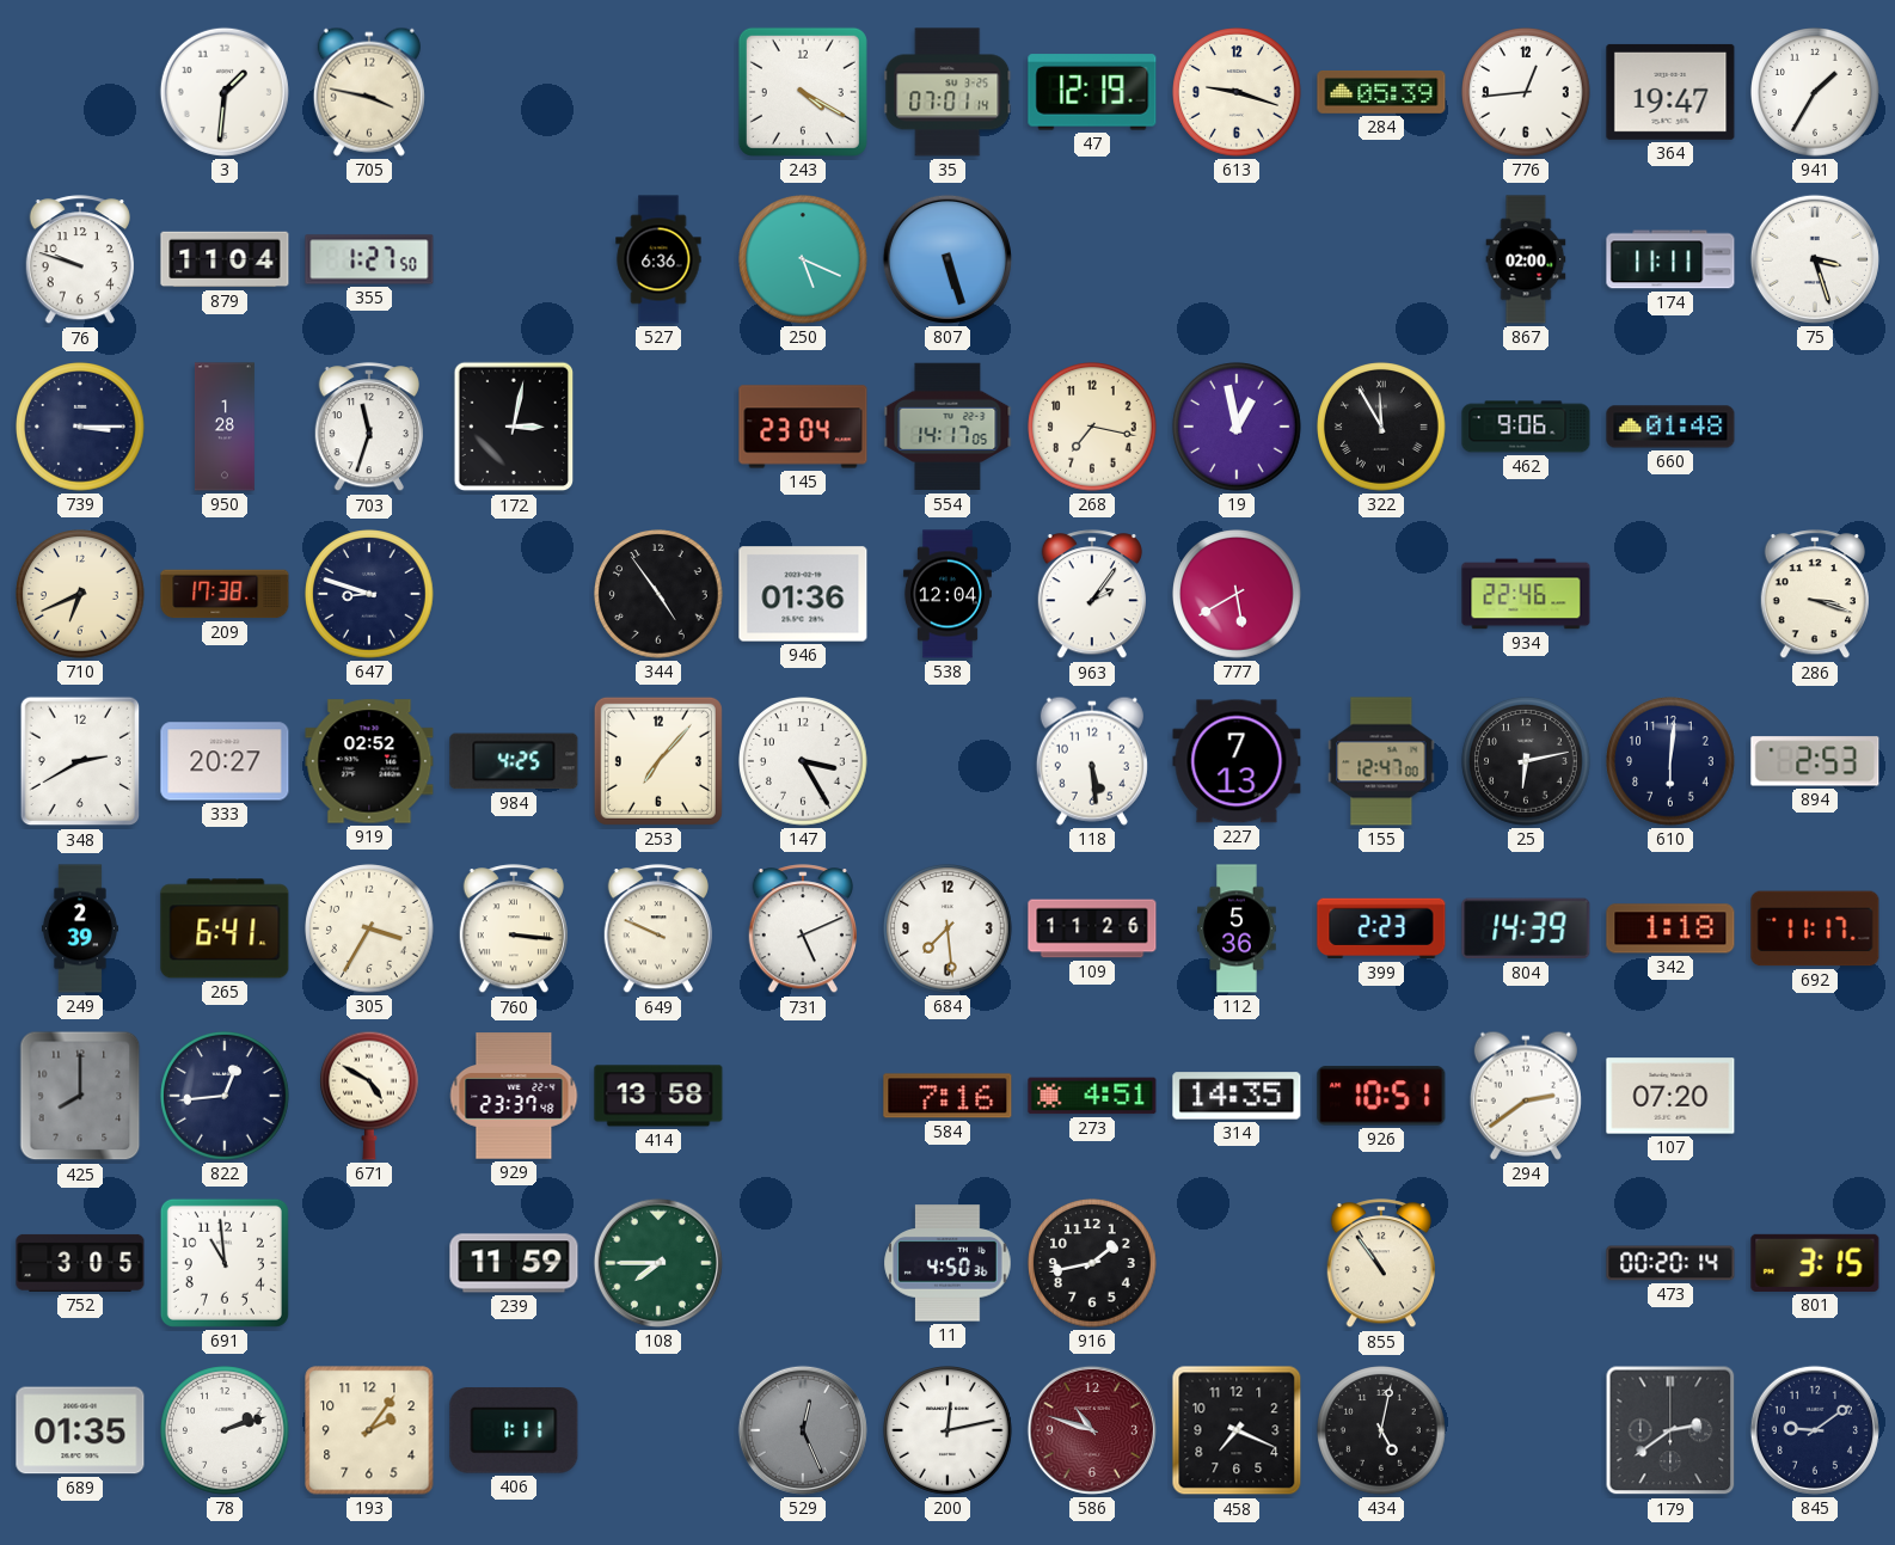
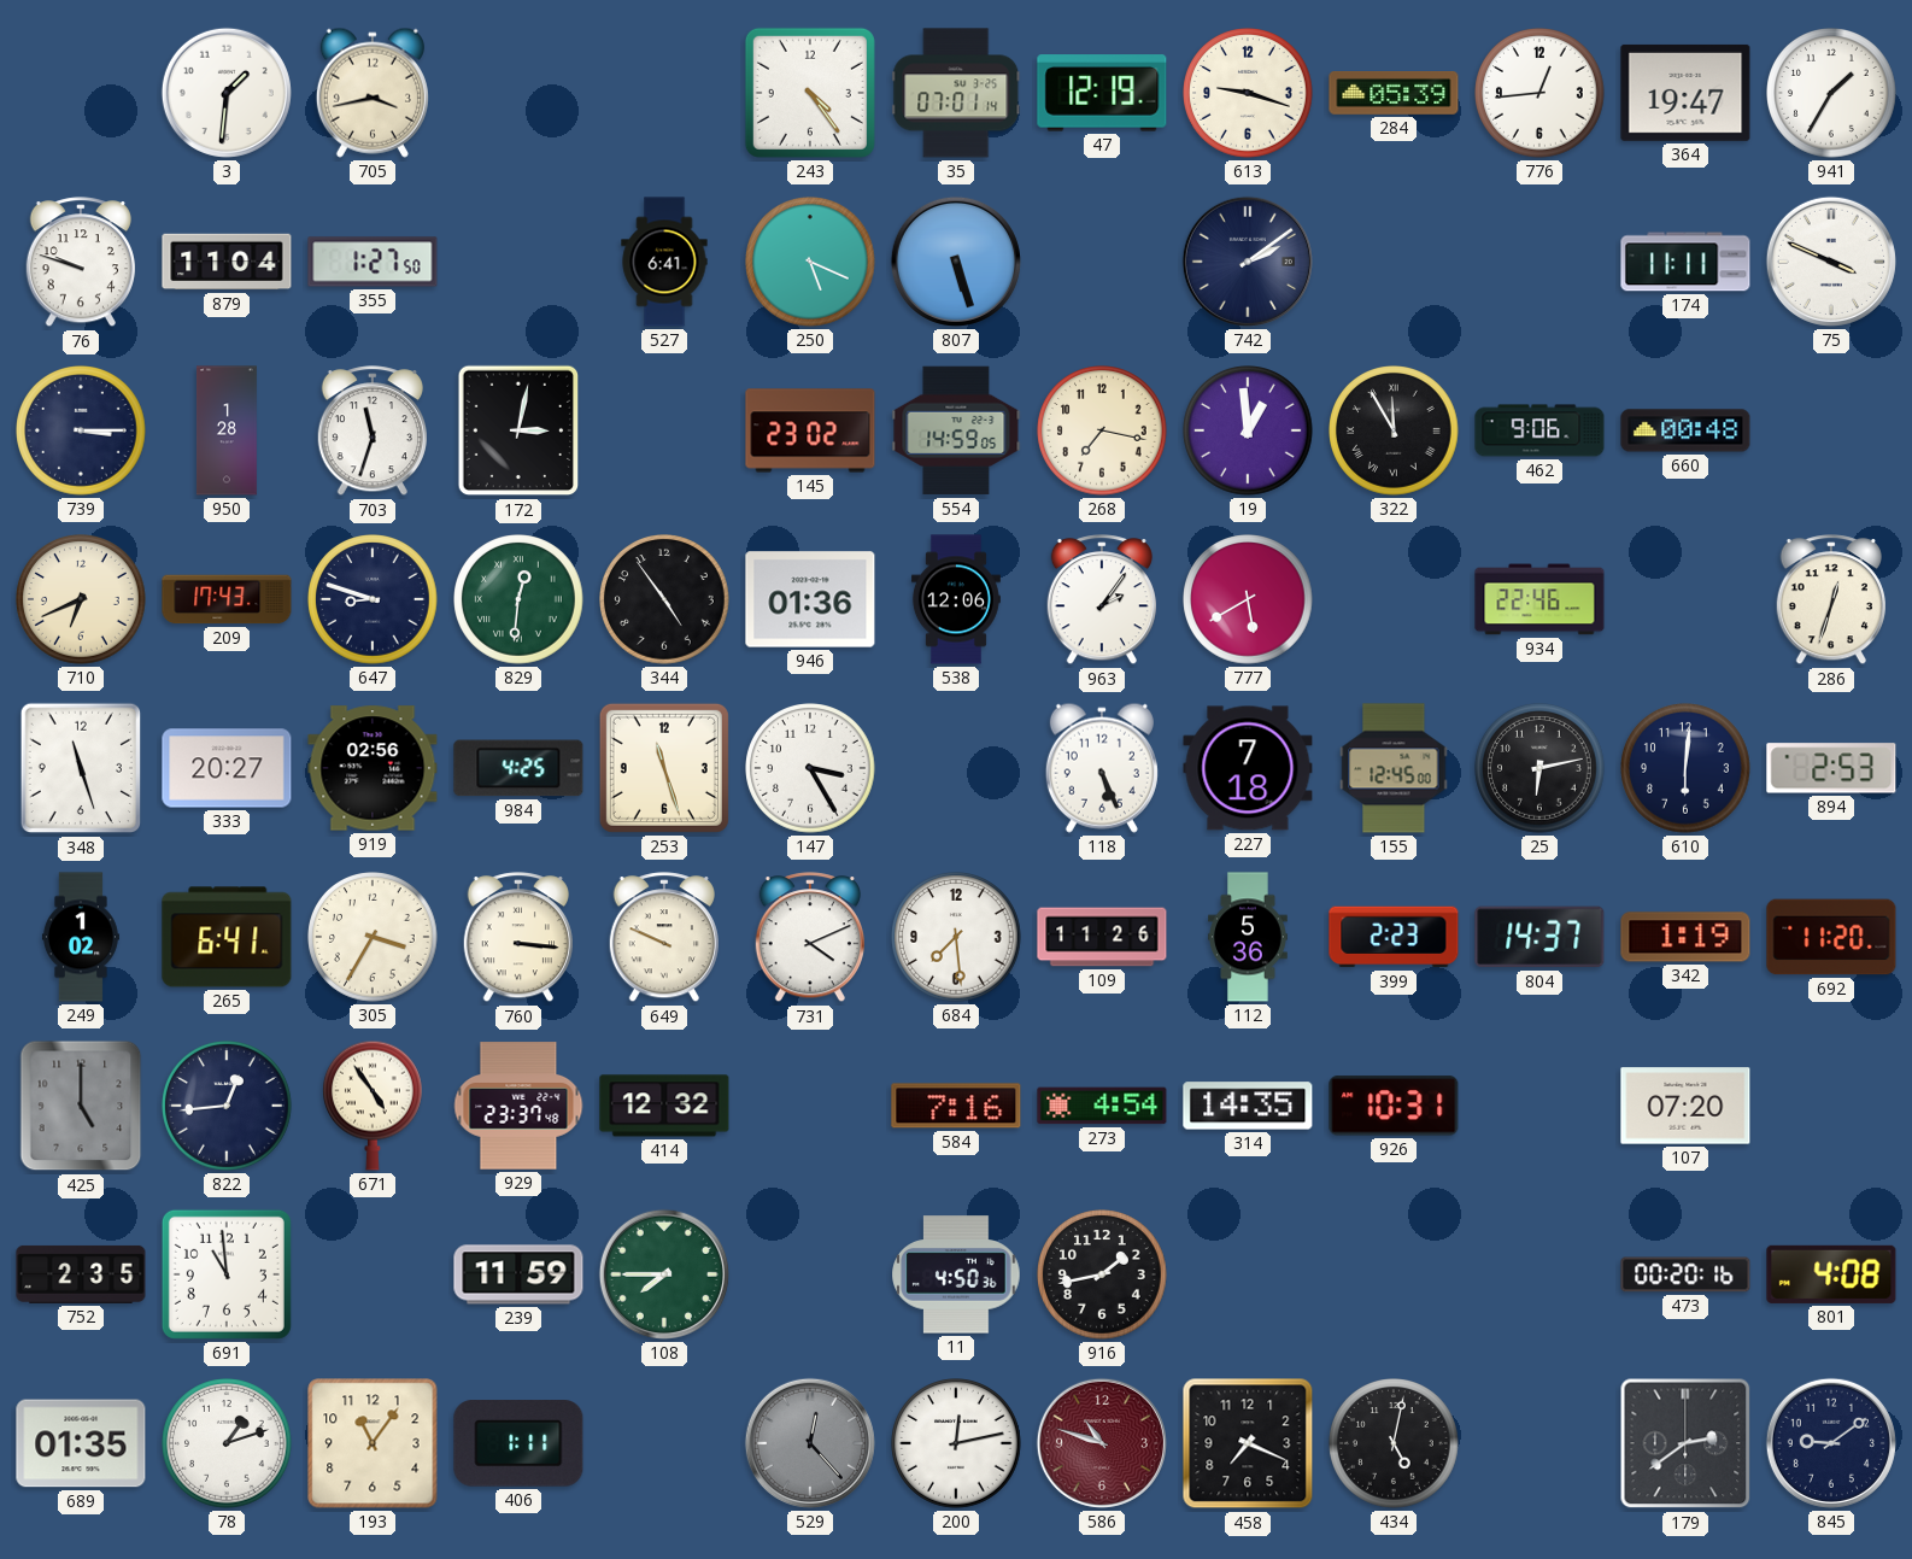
705: 3:47 -> 3:43
243: 4:20 -> 4:24
527: 6:36 -> 6:41
742: none -> 2:09
867: 02:00 -> none
75: 3:27 -> 3:49
145: 23:04 -> 23:02
554: 14:17 -> 14:59
19: 12:58 -> 12:59
660: 01:48 -> 00:48
209: 17:38 -> 17:43
829: none -> 12:31
538: 12:04 -> 12:06
286: 3:18 -> 12:33
348: 2:40 -> 11:27
919: 02:52 -> 02:56
253: 7:07 -> 11:27
118: 5:29 -> 5:26
227: 7:13 -> 7:18
155: 12:47 -> 12:45
249: 2:39 -> 1:02
731: 5:11 -> 4:11
804: 14:39 -> 14:37
342: 1:18 -> 1:19
692: 11:17 -> 11:20
425: 8:00 -> 5:00
671: 4:50 -> 4:54
414: 13:58 -> 12:32
273: 4:51 -> 4:54
926: 10:51 -> 10:31
294: 2:39 -> none
752: 3:05 -> 2:35
855: 10:54 -> none
473: 00:20:14 -> 00:20:16
801: 3:15 -> 4:08
78: 2:12 -> 1:12
193: 2:06 -> 11:06
529: 12:26 -> 12:23
